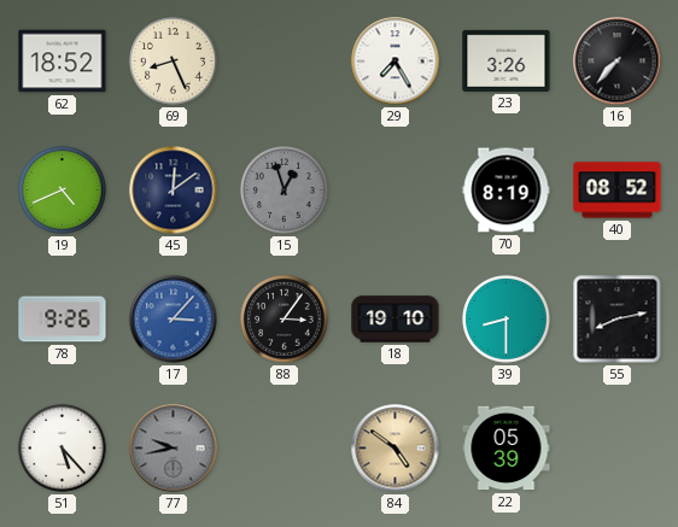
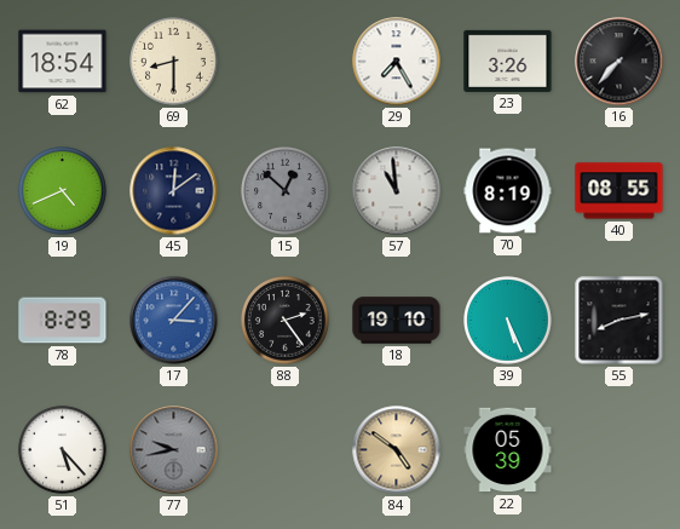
62: 18:52 -> 18:54
69: 8:26 -> 8:30
15: 12:57 -> 12:52
57: none -> 10:59
40: 08:52 -> 08:55
78: 9:26 -> 8:29
88: 3:06 -> 2:24
39: 8:30 -> 5:26
